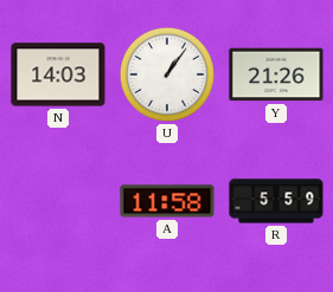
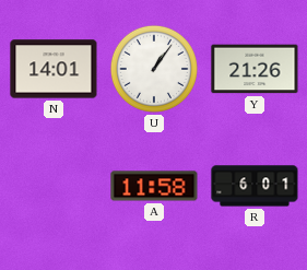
N: 14:03 -> 14:01
R: 5:59 -> 6:01
